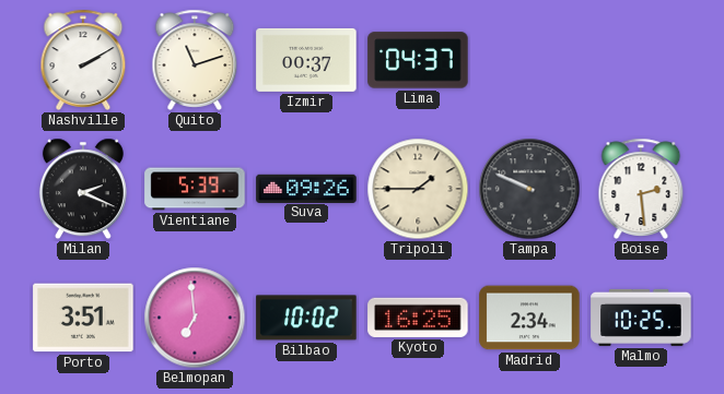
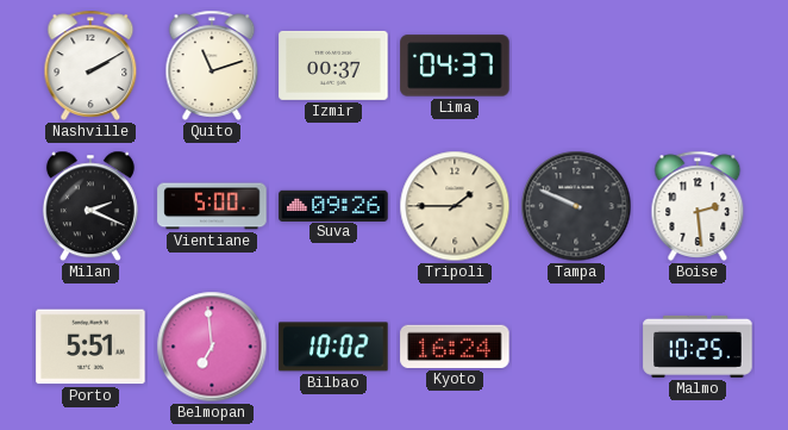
Vientiane: 5:39 -> 5:00
Porto: 3:51 -> 5:51
Kyoto: 16:25 -> 16:24
Madrid: 2:34 -> none
